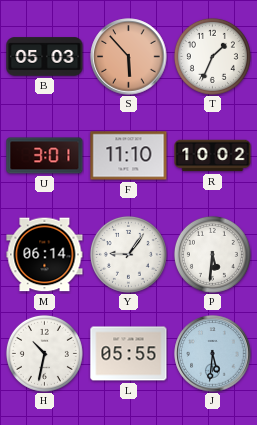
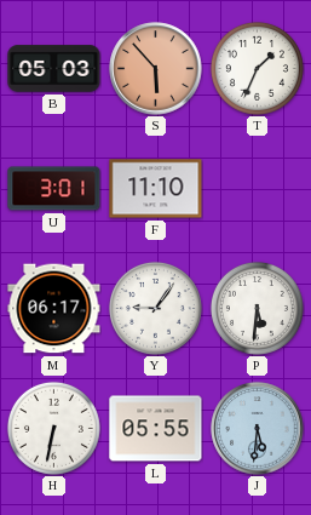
R: 10:02 -> none
M: 06:14 -> 06:17
H: 10:32 -> 6:32
